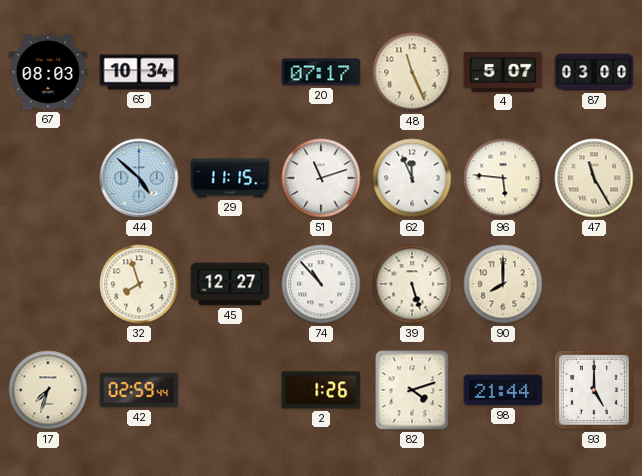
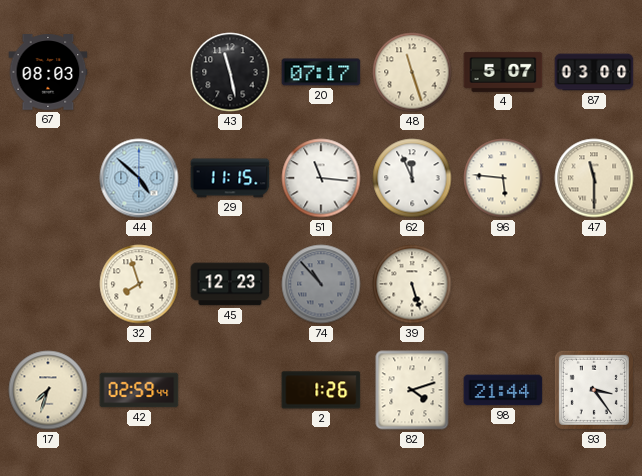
65: 10:34 -> none
43: none -> 11:28
48: 11:26 -> 11:27
51: 11:12 -> 11:16
47: 11:25 -> 11:30
45: 12:27 -> 12:23
74 dial: white -> grey
90: 8:00 -> none
93: 5:00 -> 3:24
